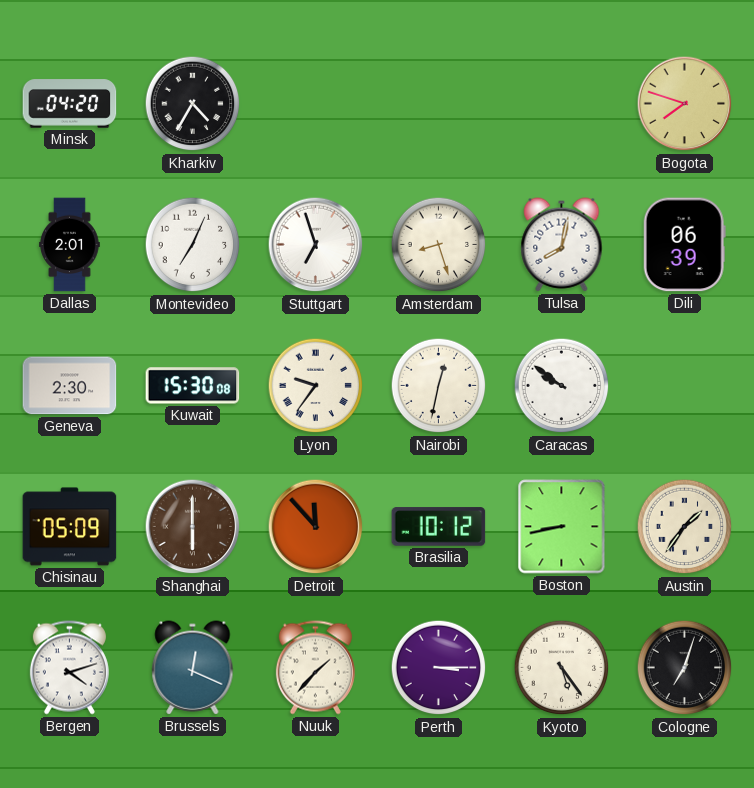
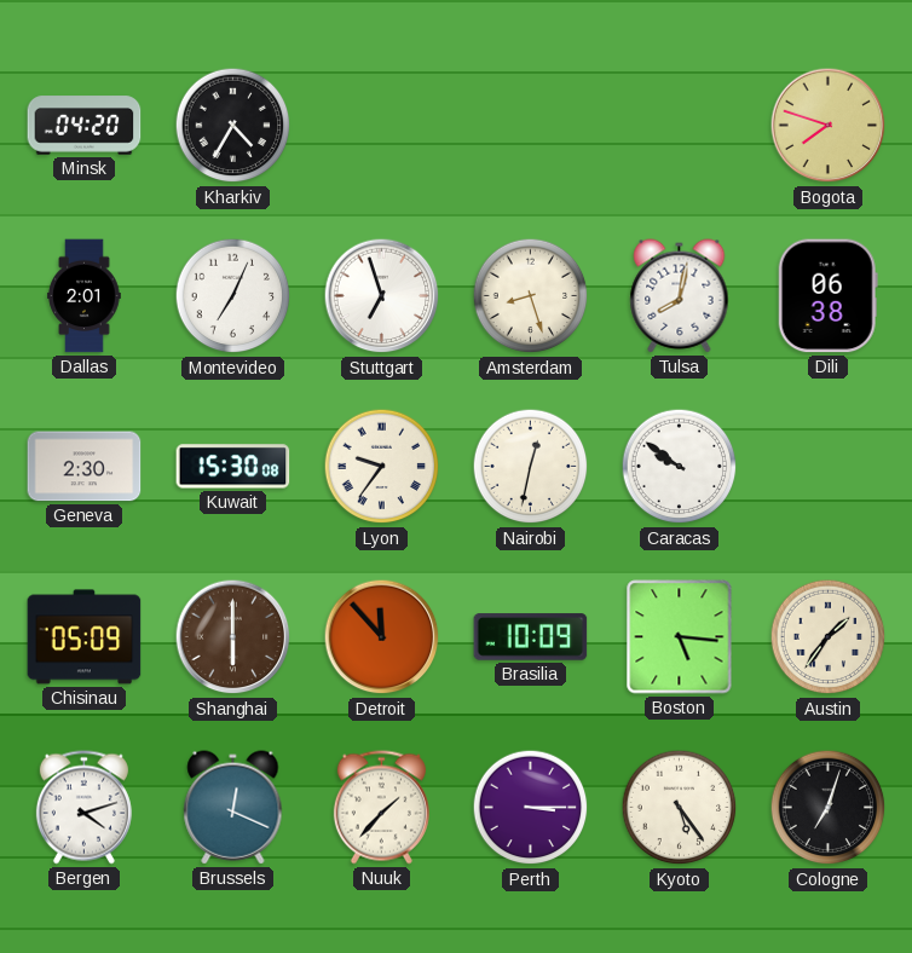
Dili: 06:39 -> 06:38
Brasilia: 10:12 -> 10:09
Boston: 8:43 -> 5:16
